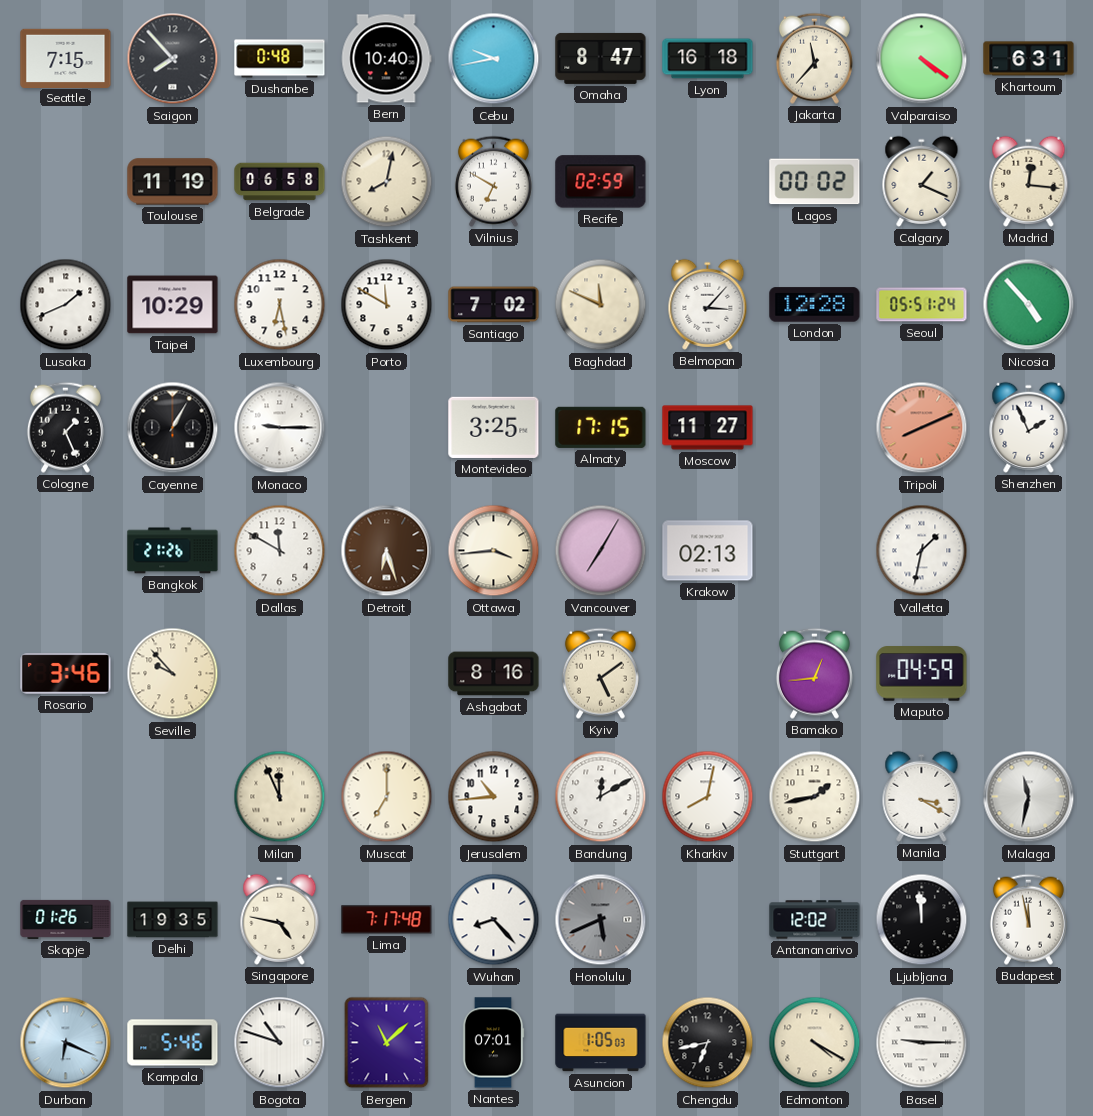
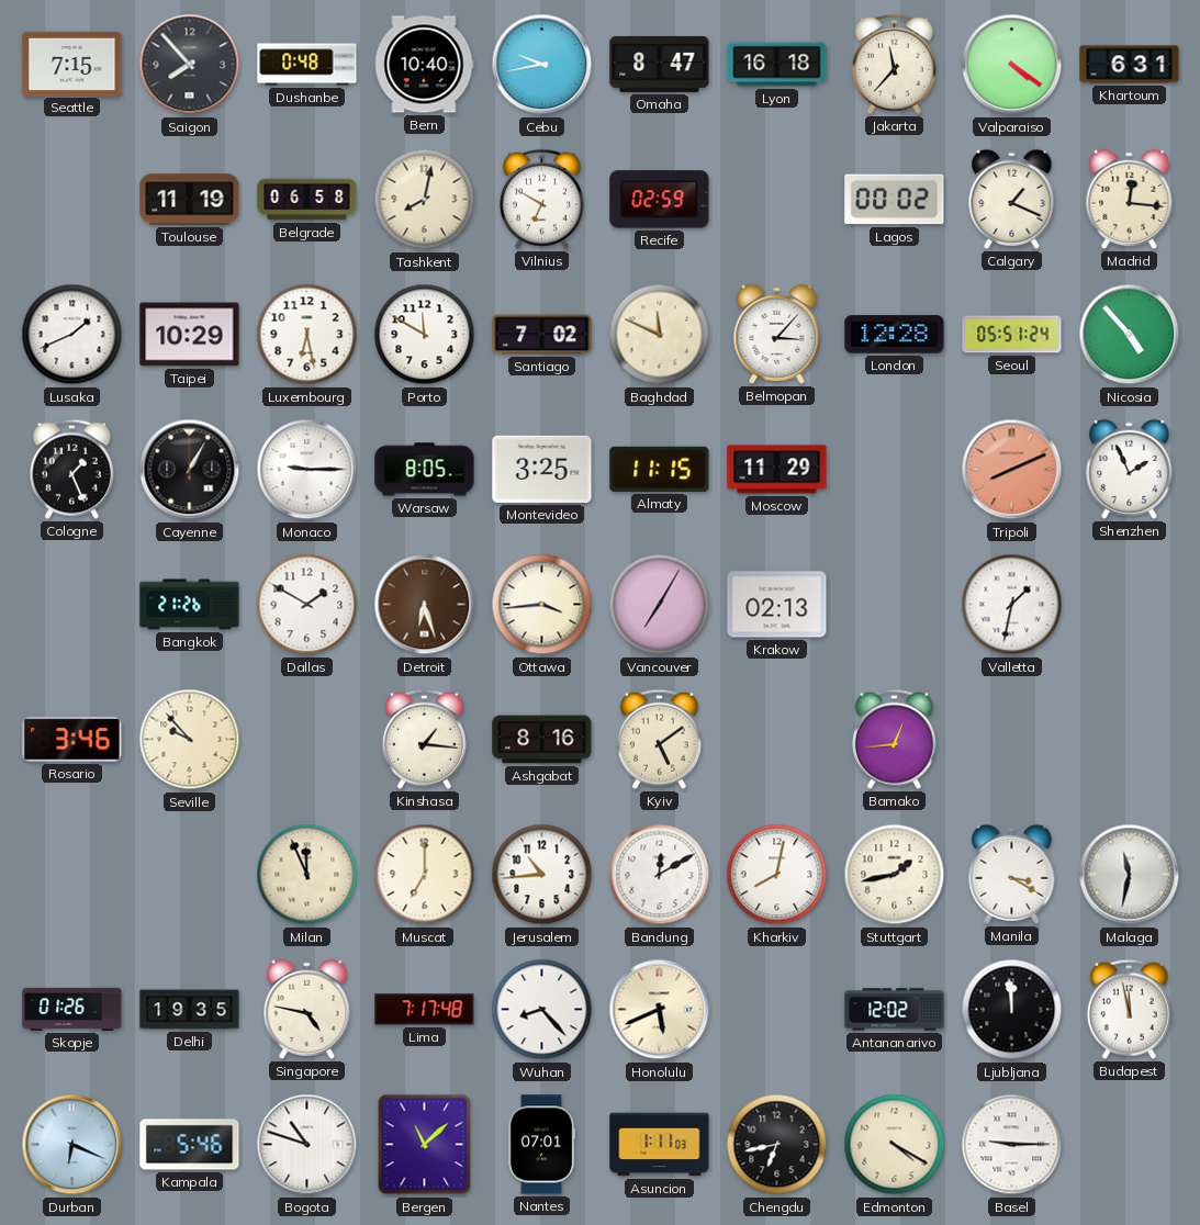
Warsaw: none -> 8:05
Almaty: 17:15 -> 11:15
Moscow: 11:27 -> 11:29
Dallas: 11:50 -> 1:50
Kinshasa: none -> 1:16
Maputo: 04:59 -> none
Honolulu dial: grey -> cream
Asuncion: 1:05 -> 1:11
